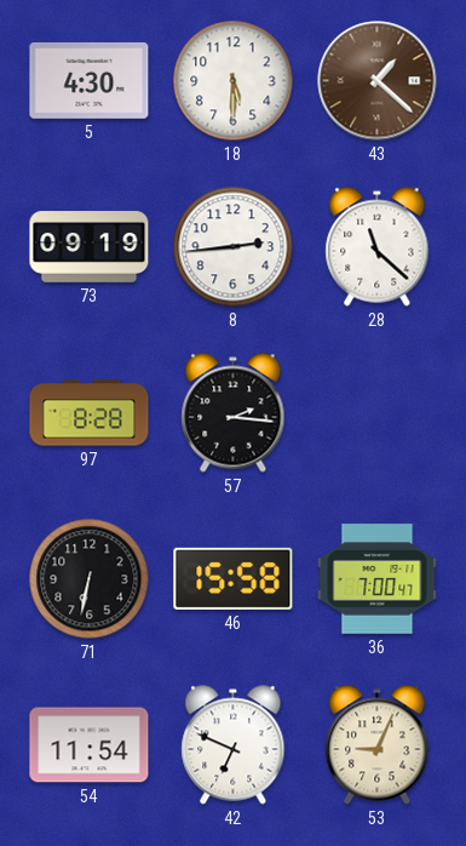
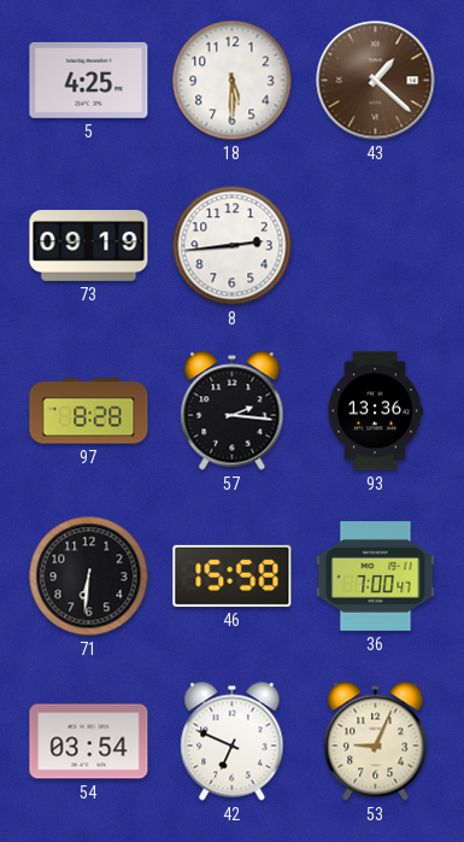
5: 4:30 -> 4:25
28: 11:22 -> none
93: none -> 13:36
71: 6:32 -> 6:31
54: 11:54 -> 03:54
